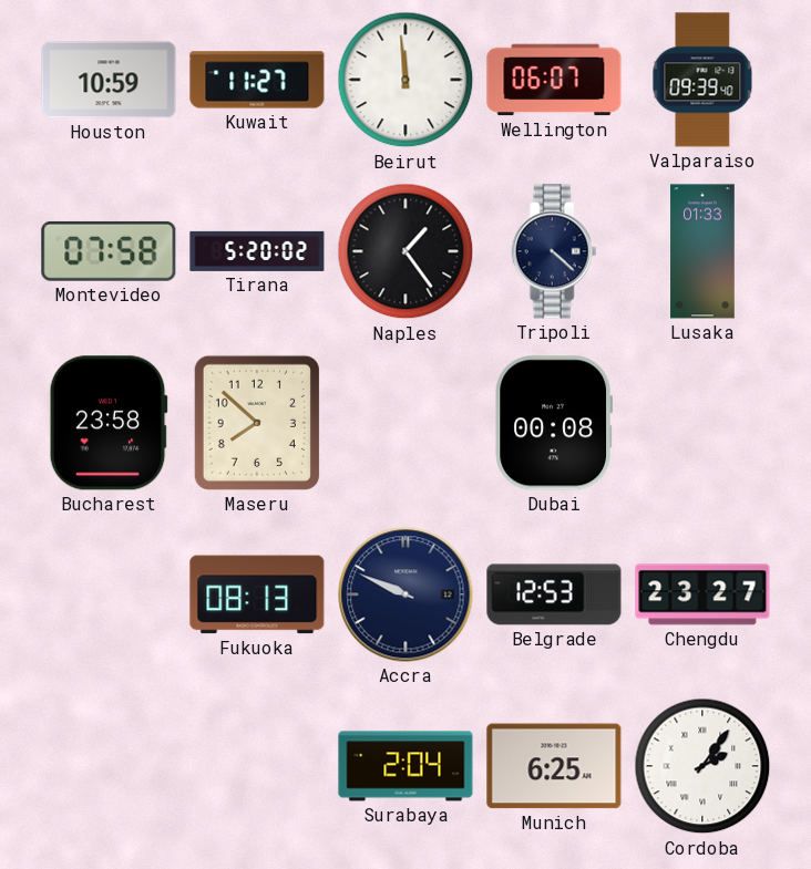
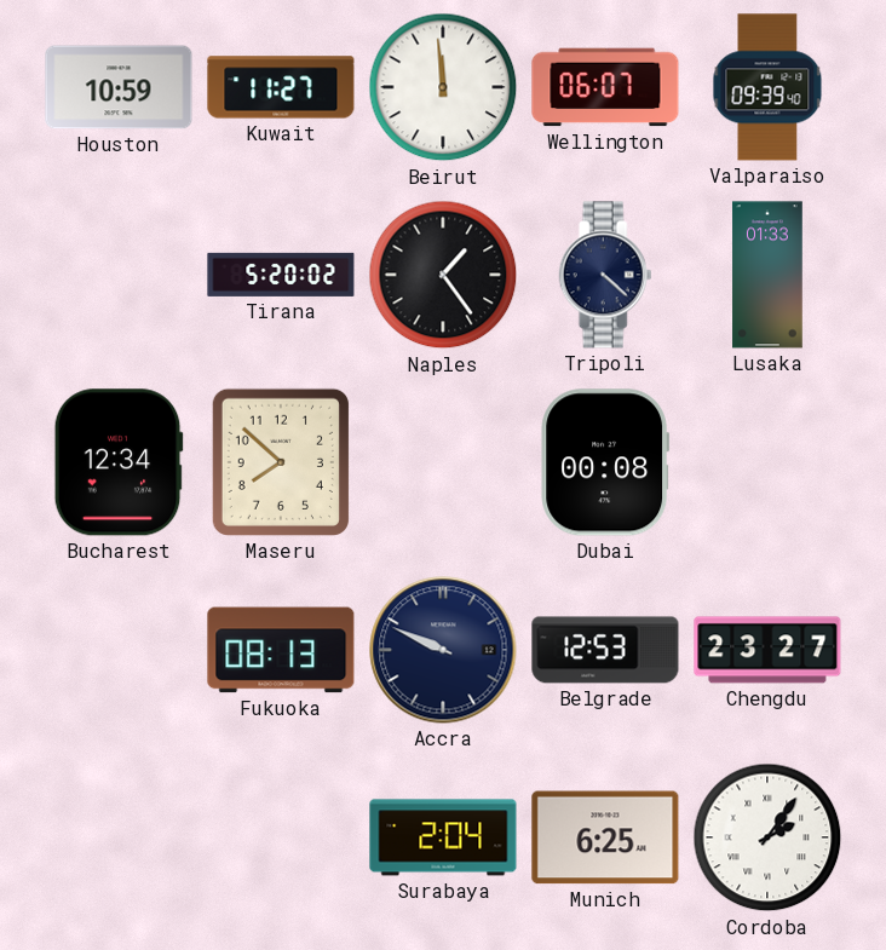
Montevideo: 07:58 -> none
Bucharest: 23:58 -> 12:34
